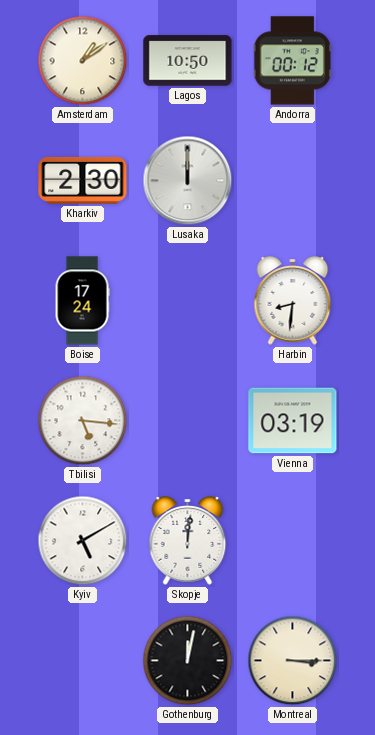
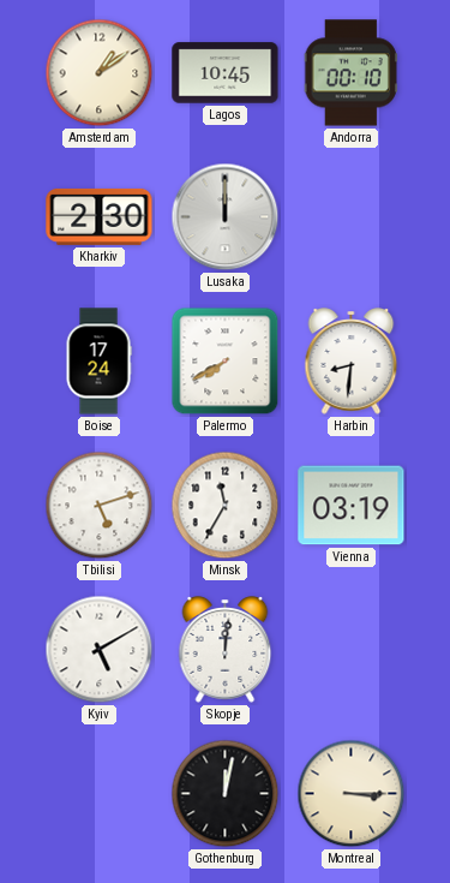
Lagos: 10:50 -> 10:45
Andorra: 00:12 -> 00:10
Palermo: none -> 7:40
Tbilisi: 5:16 -> 5:12
Minsk: none -> 11:35
